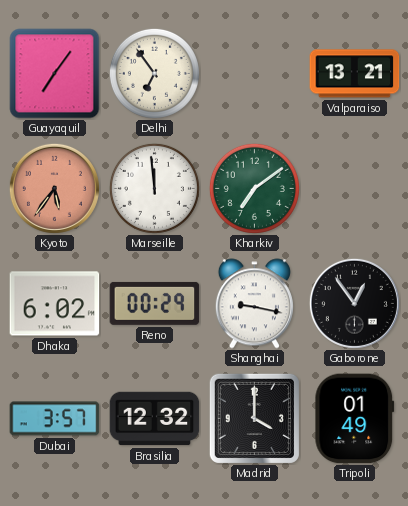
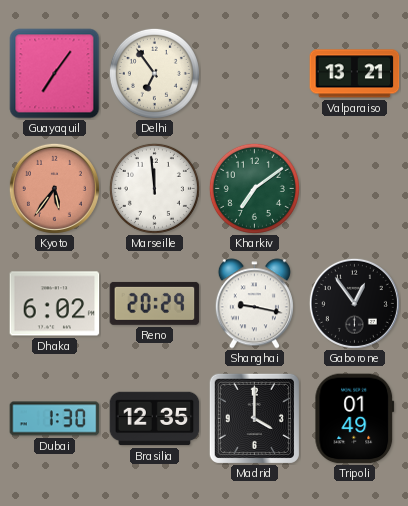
Reno: 00:29 -> 20:29
Dubai: 3:57 -> 1:30
Brasilia: 12:32 -> 12:35
